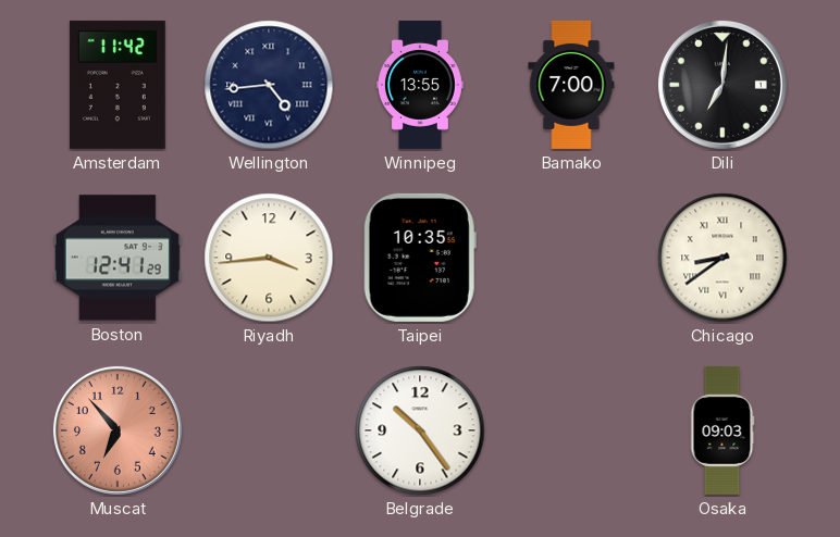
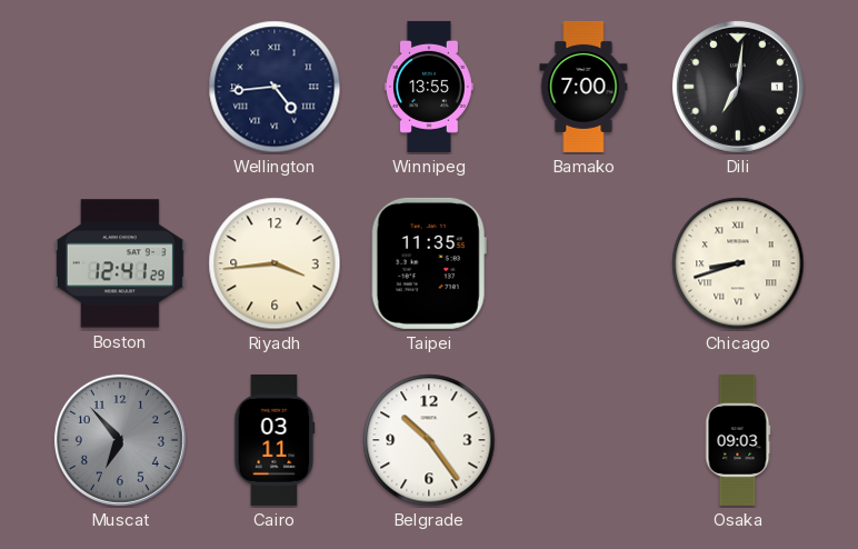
Amsterdam: 11:42 -> none
Taipei: 10:35 -> 11:35
Chicago: 8:39 -> 8:42
Muscat dial: salmon -> grey
Cairo: none -> 03:11
